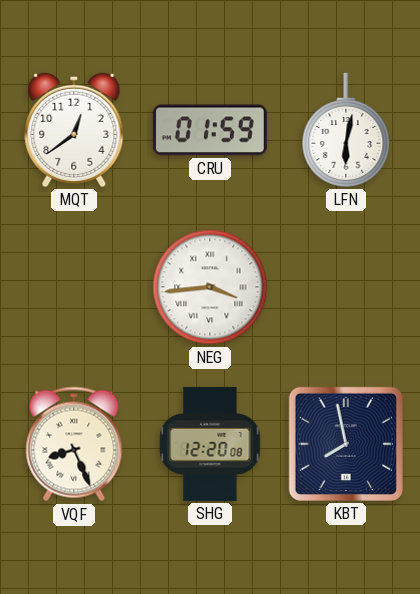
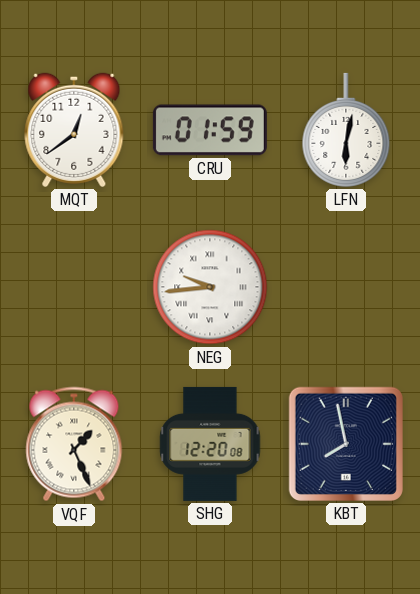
NEG: 3:44 -> 9:44
VQF: 8:26 -> 1:26
